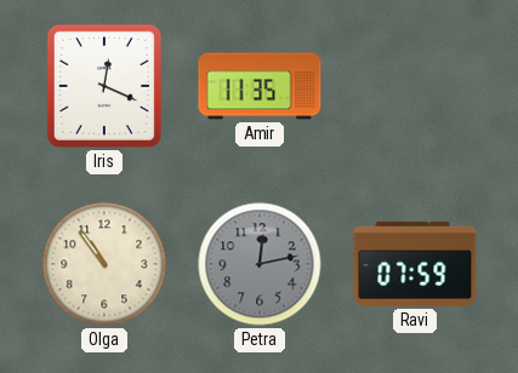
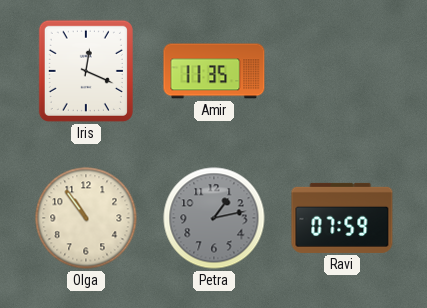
Petra: 12:13 -> 1:13
